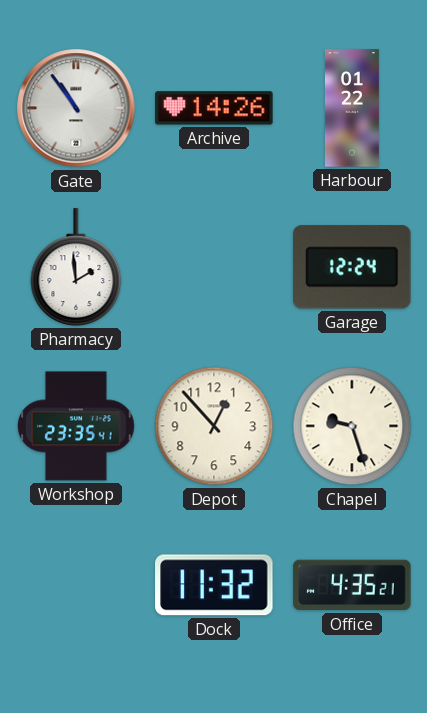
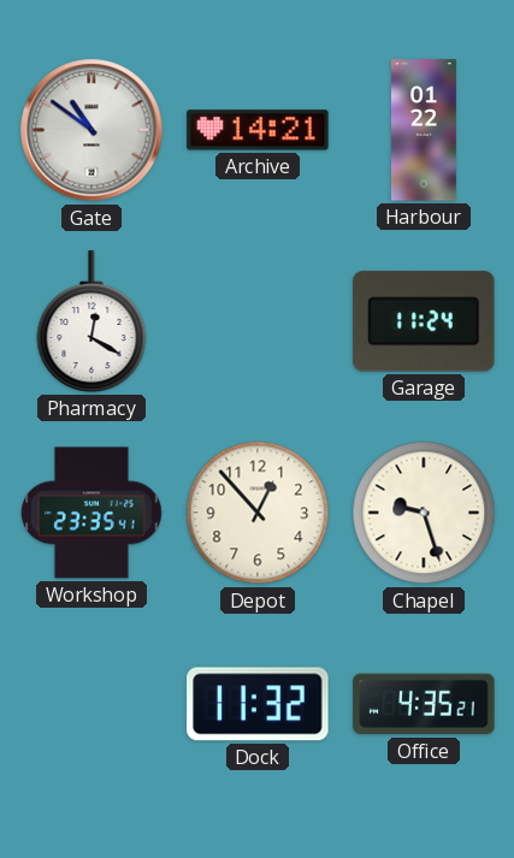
Gate: 10:54 -> 10:51
Archive: 14:26 -> 14:21
Pharmacy: 1:59 -> 12:20
Garage: 12:24 -> 11:24
